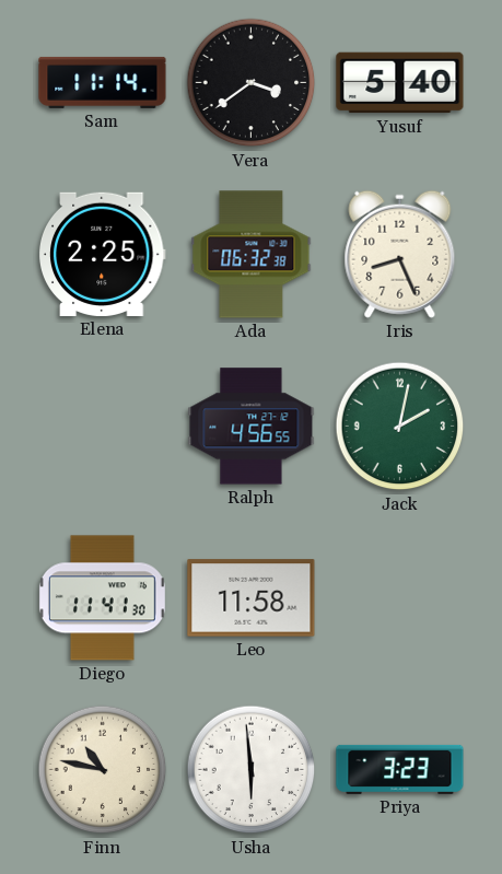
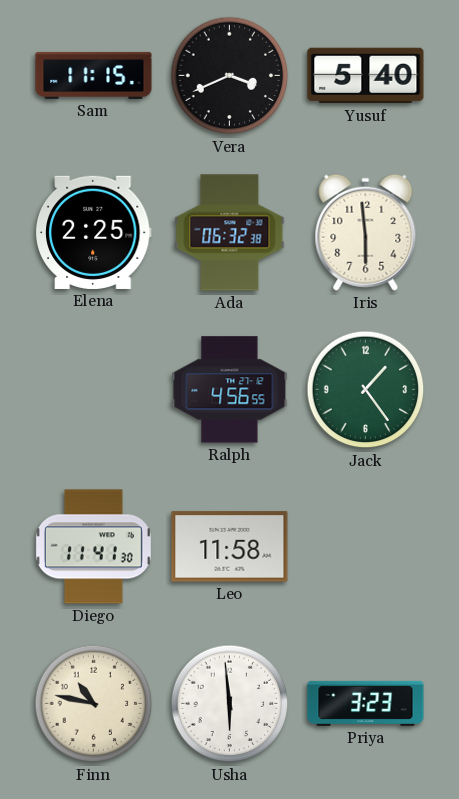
Sam: 11:14 -> 11:15
Vera: 3:39 -> 3:41
Iris: 8:26 -> 5:59
Jack: 2:02 -> 1:24
